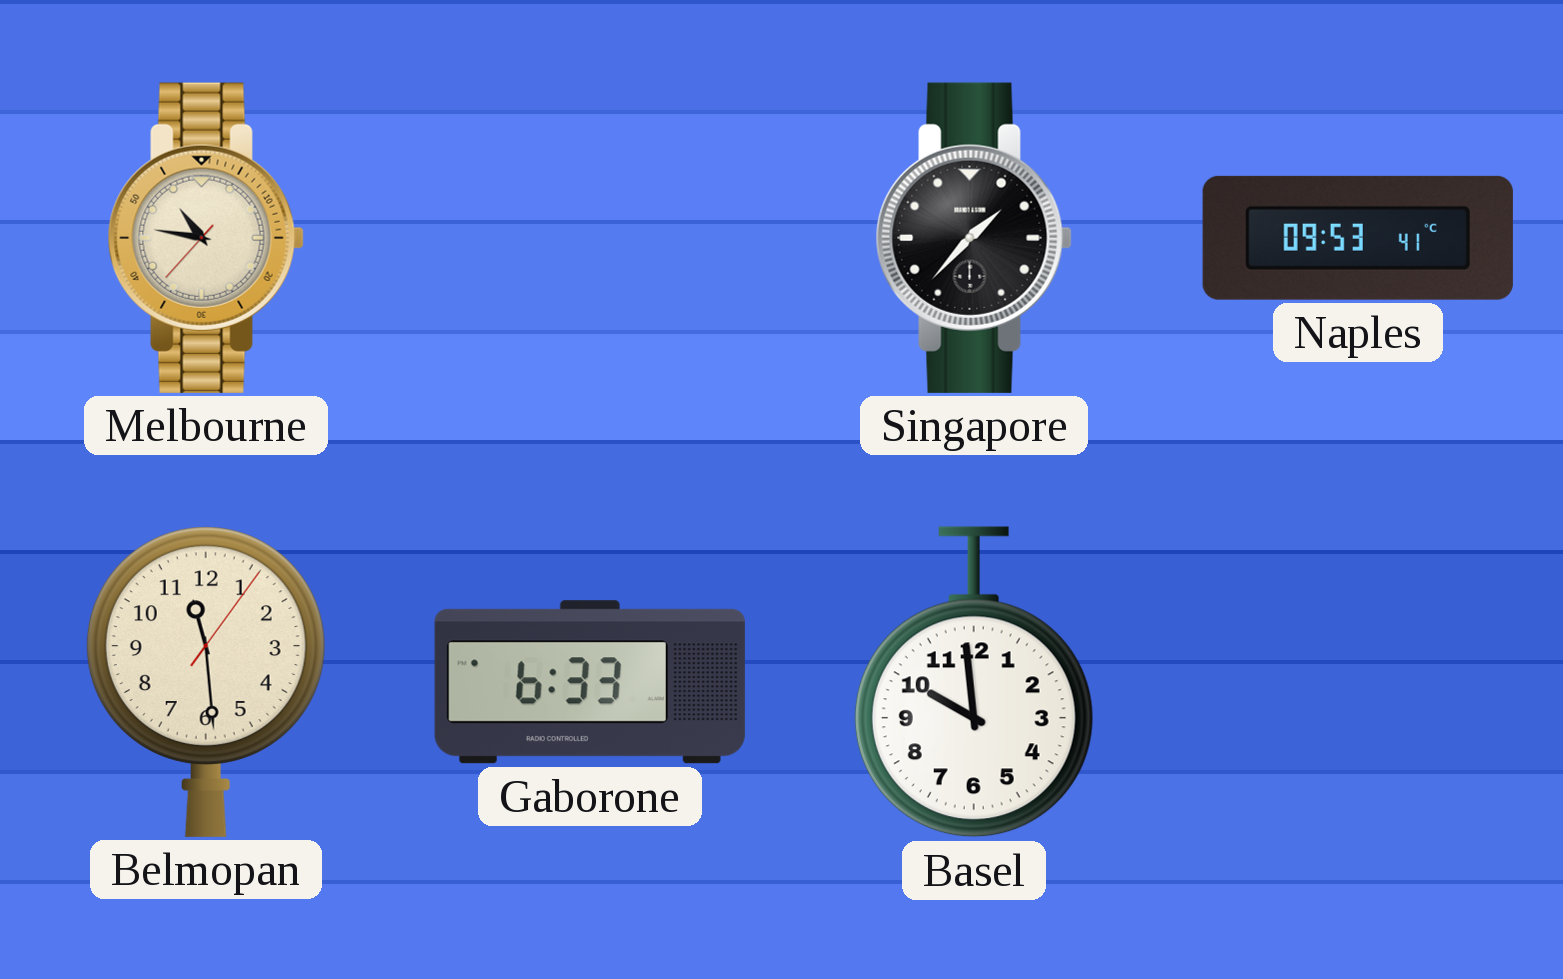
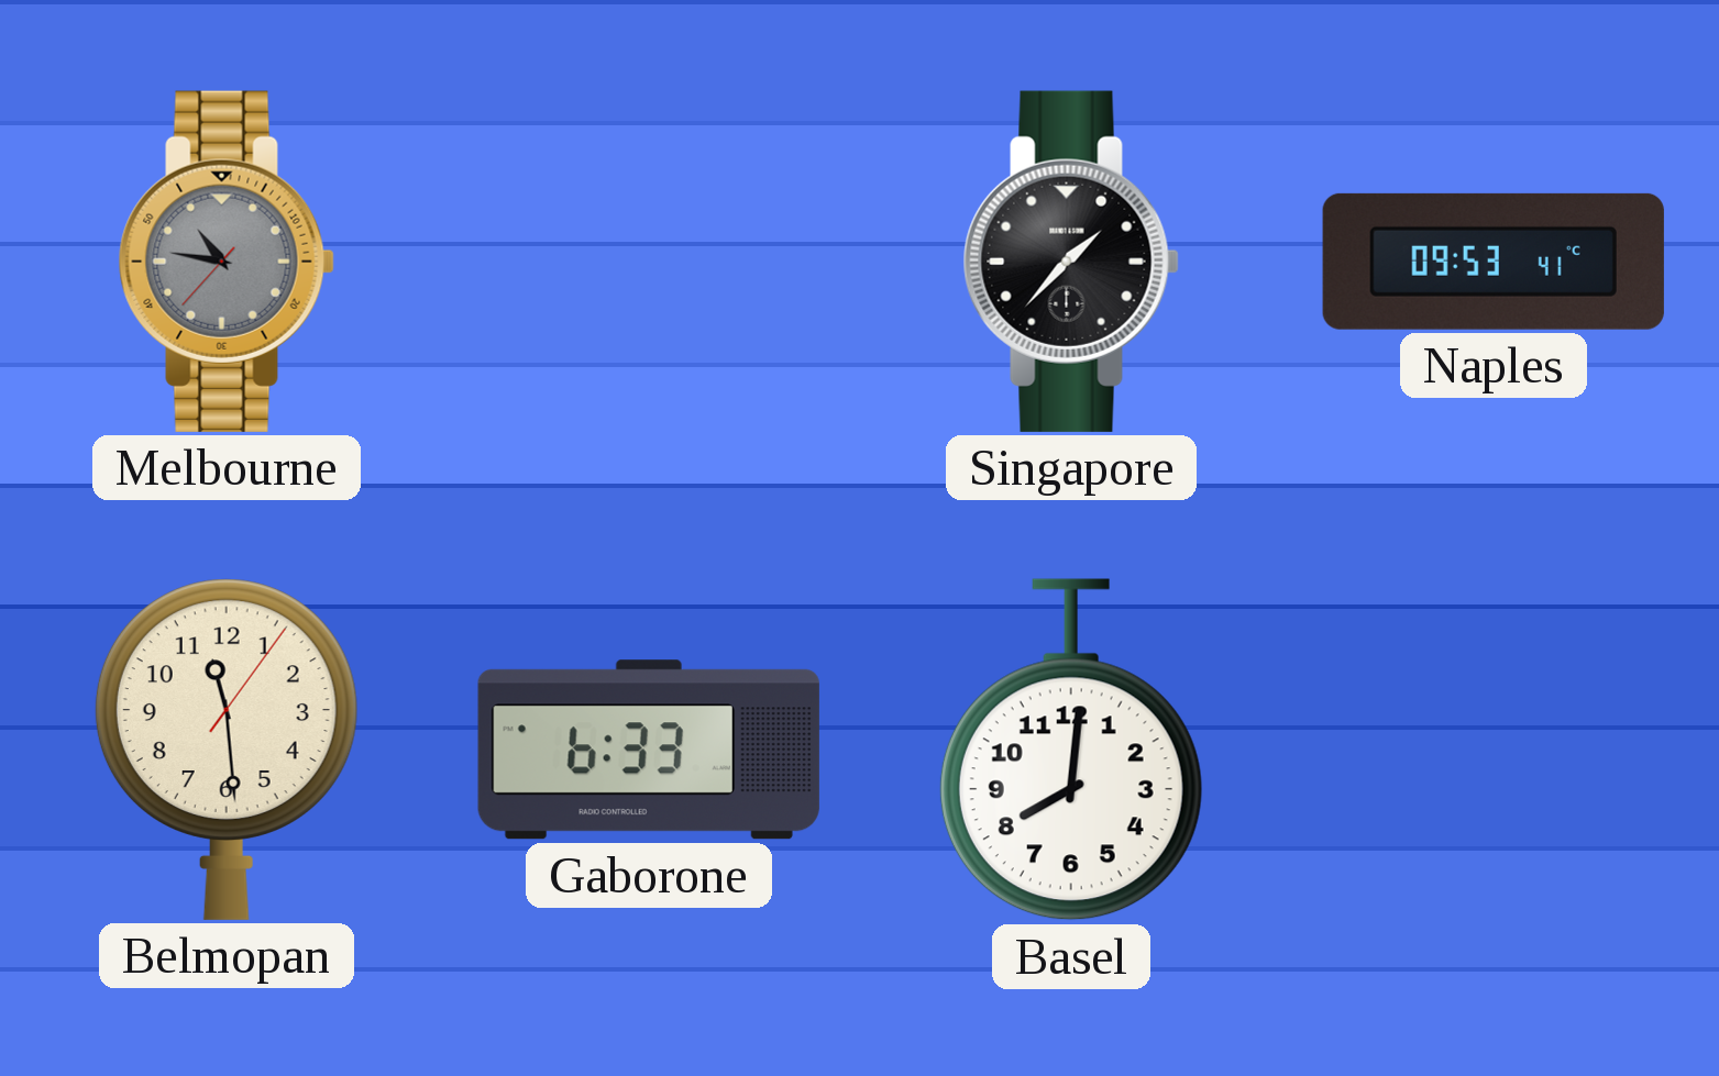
Melbourne dial: cream -> grey
Basel: 9:59 -> 8:01
